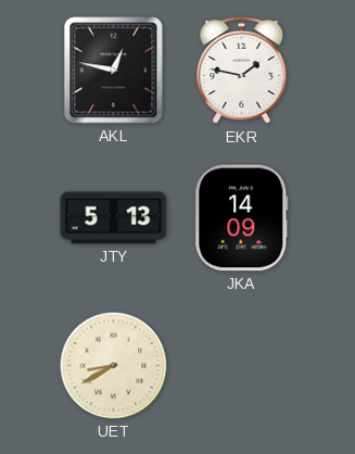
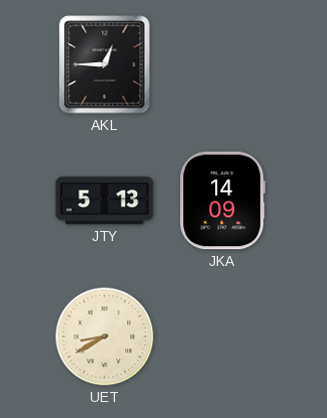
AKL: 12:47 -> 12:45
EKR: 1:47 -> none
